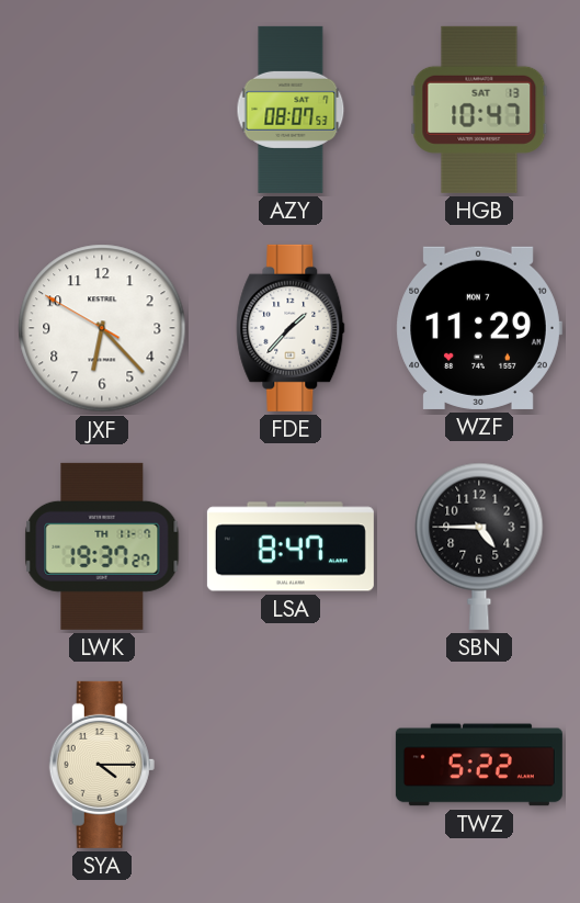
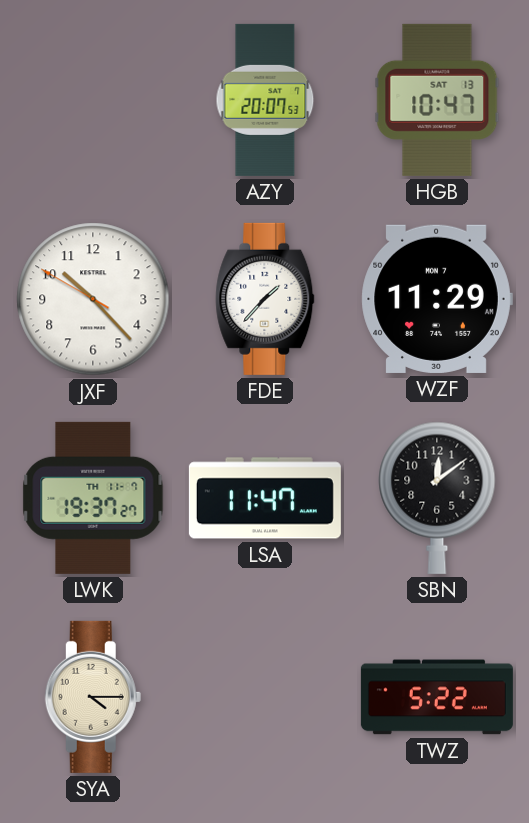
AZY: 08:07 -> 20:07
JXF: 6:22 -> 10:22
LSA: 8:47 -> 11:47
SBN: 4:45 -> 12:09
